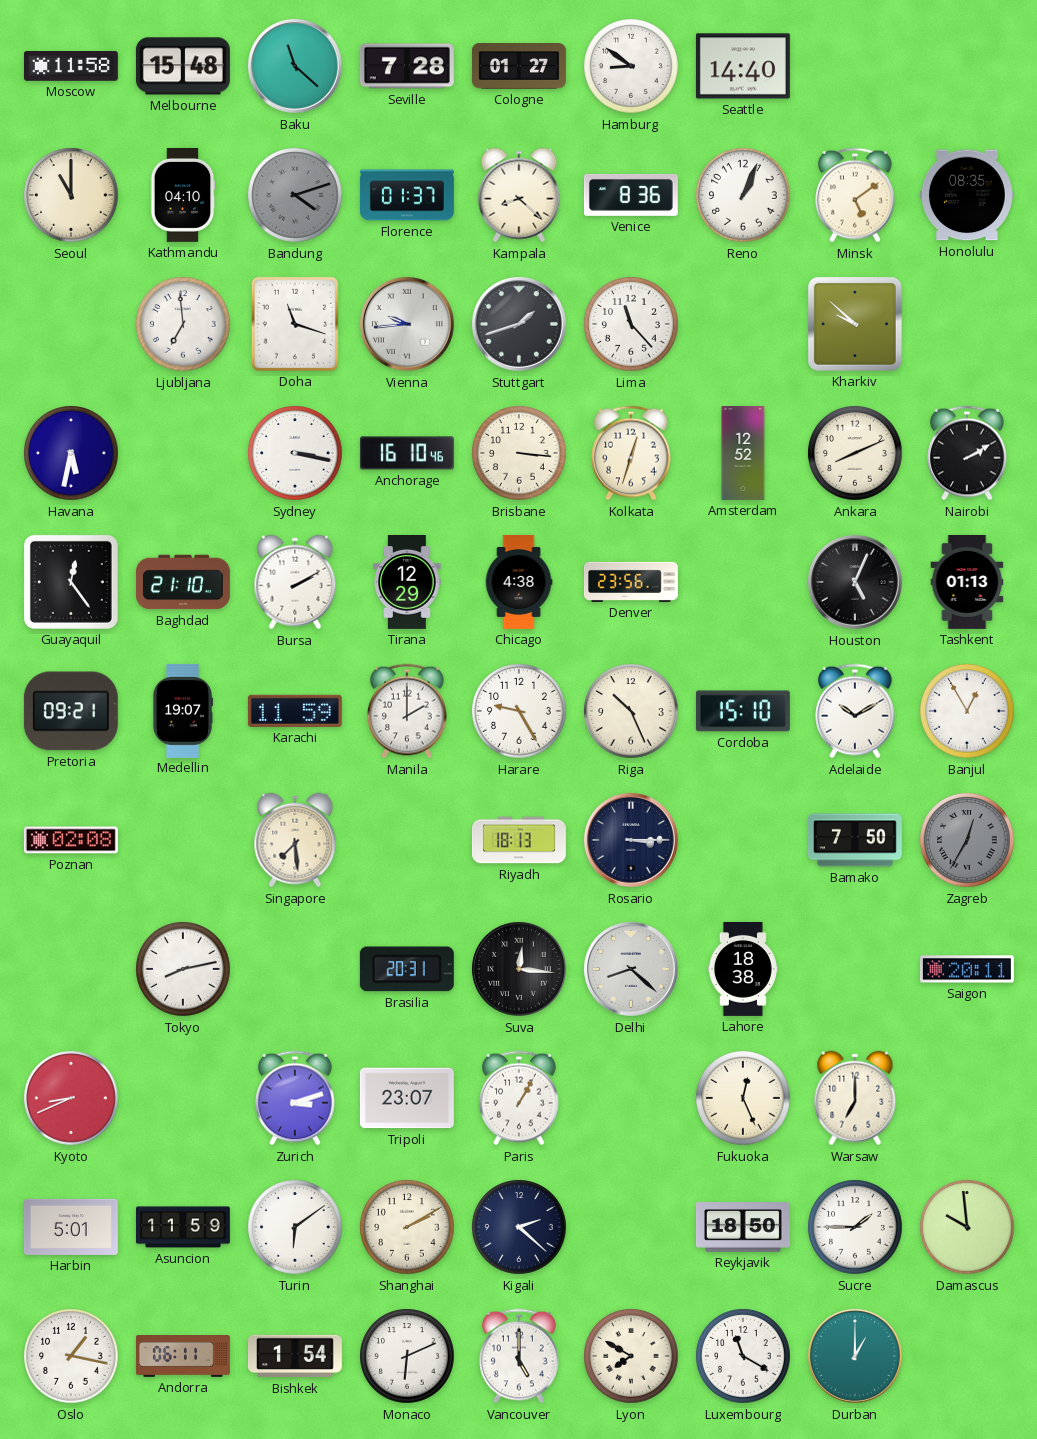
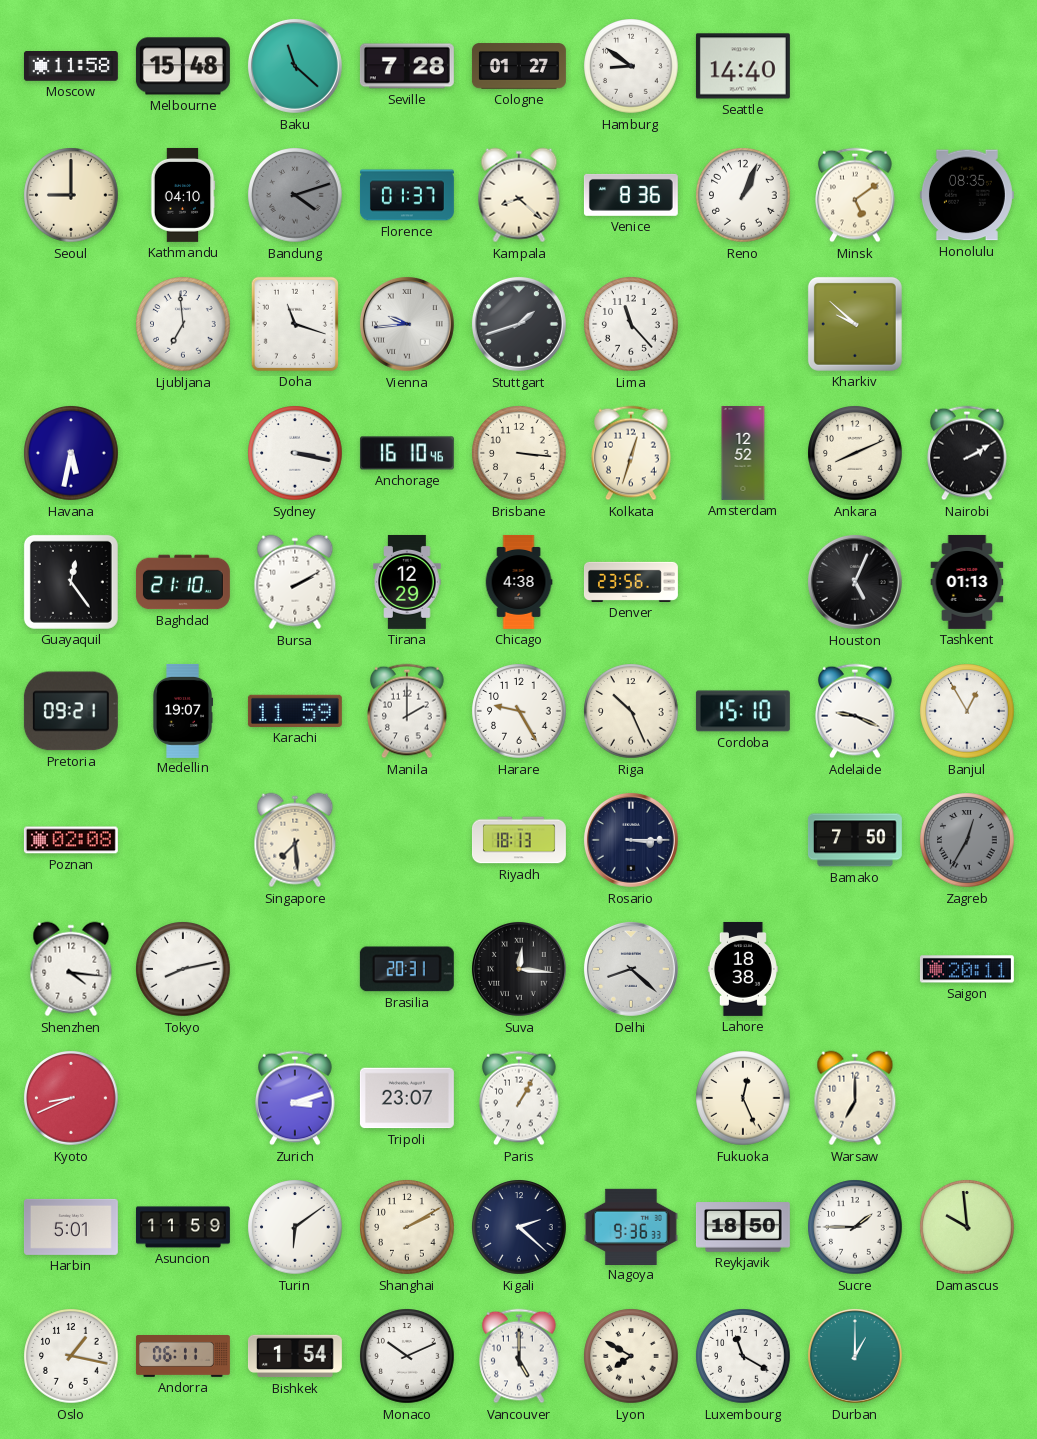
Seoul: 11:00 -> 9:00
Adelaide: 10:10 -> 9:19
Shenzhen: none -> 4:16
Nagoya: none -> 9:36
Monaco: 6:11 -> 10:11
